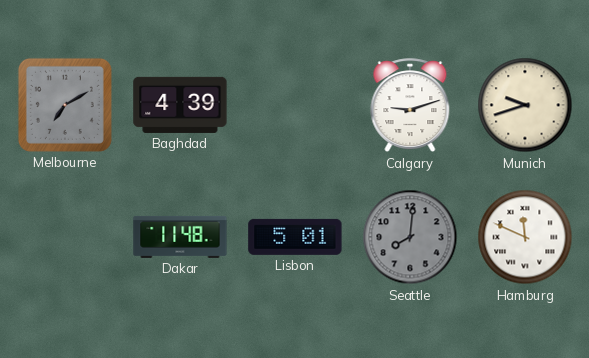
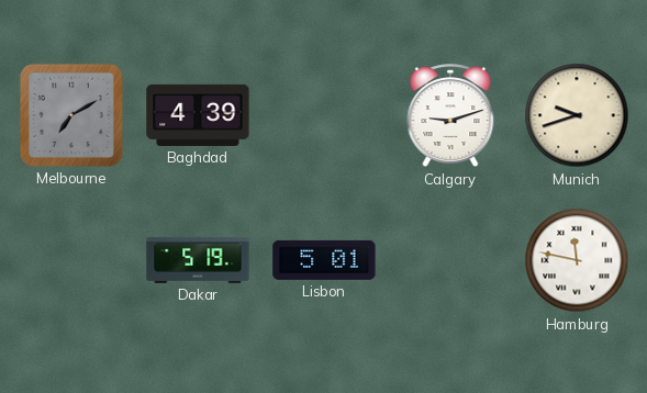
Dakar: 11:48 -> 5:19
Seattle: 8:01 -> none
Hamburg: 11:49 -> 11:47
